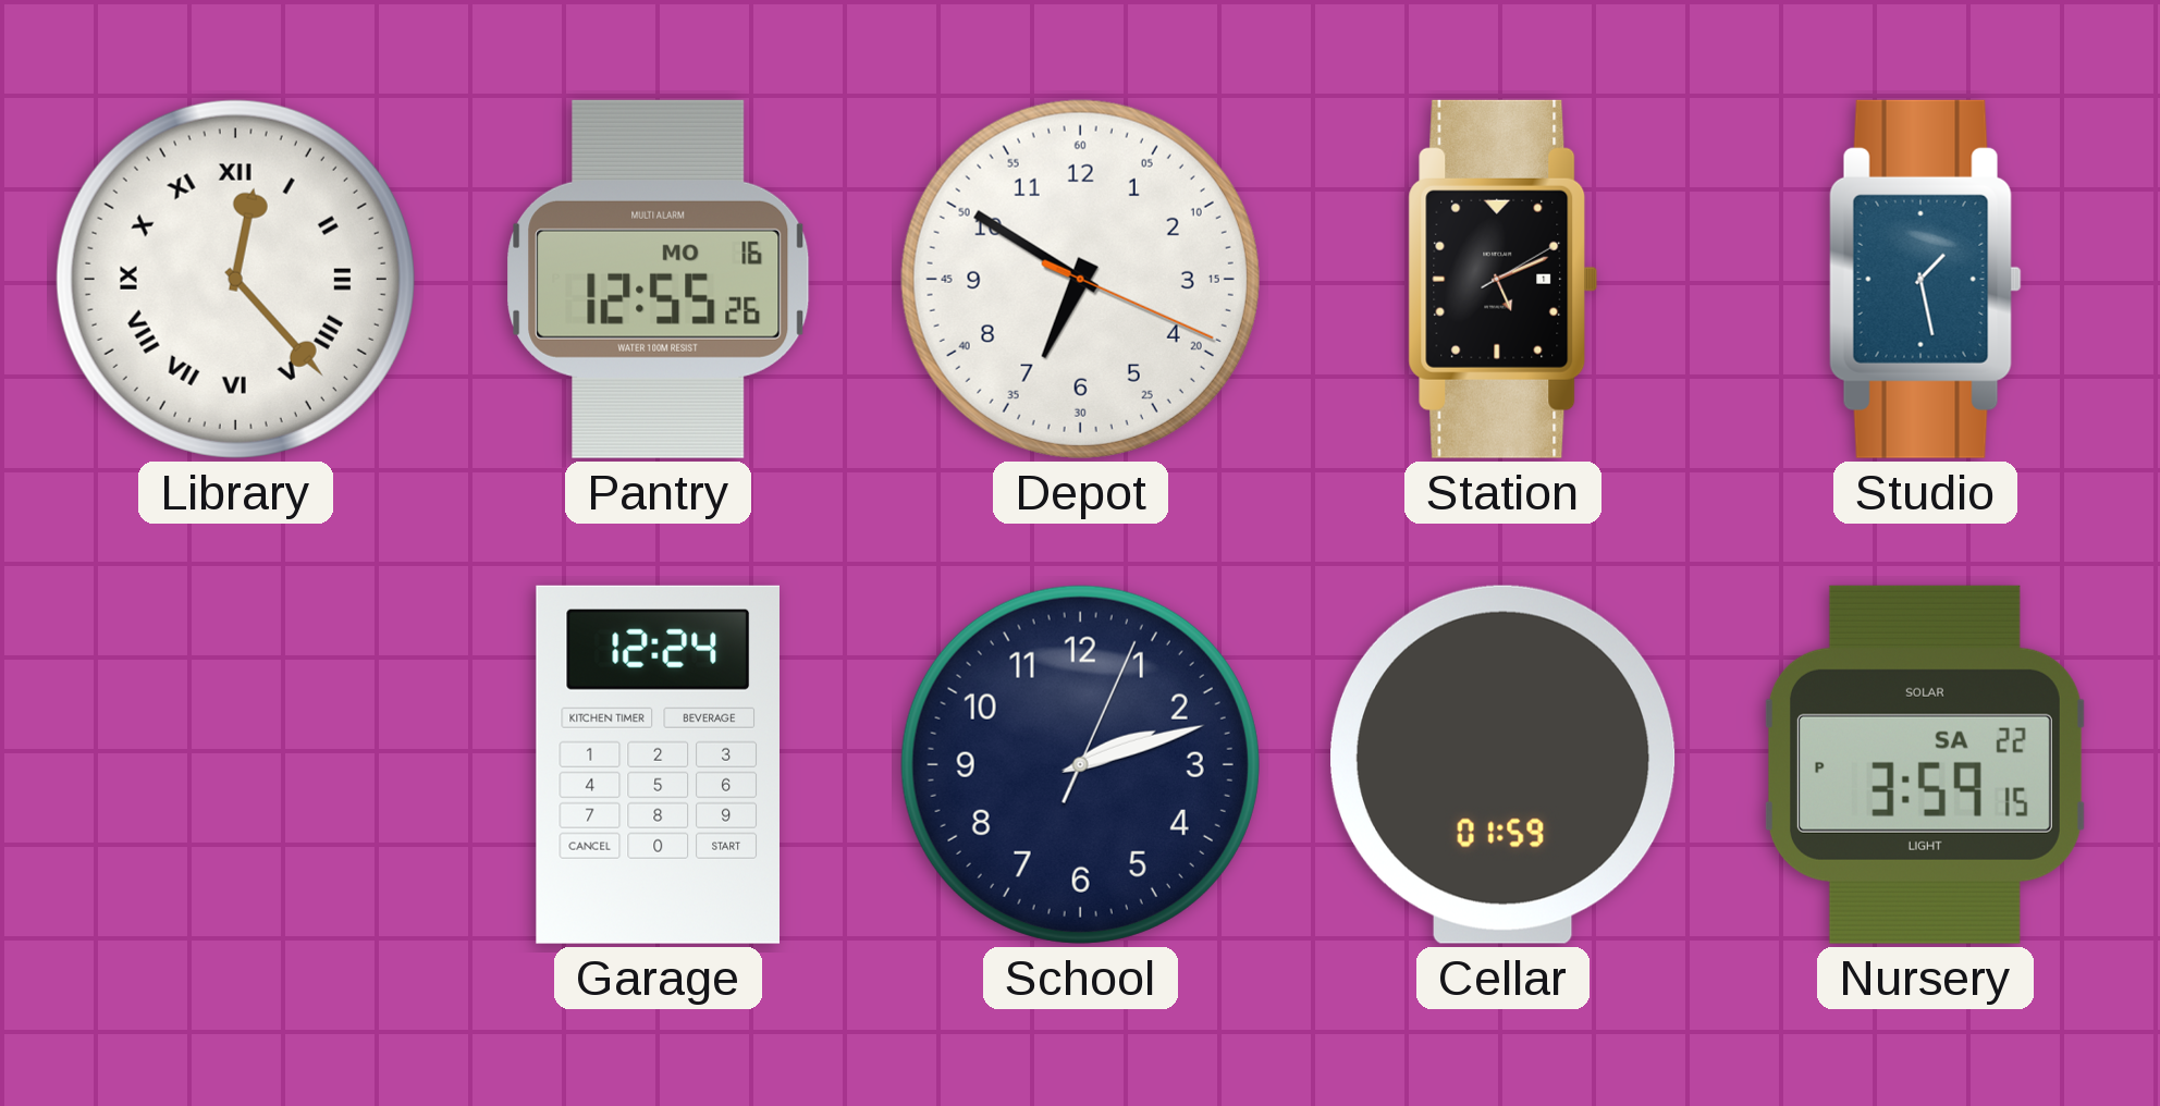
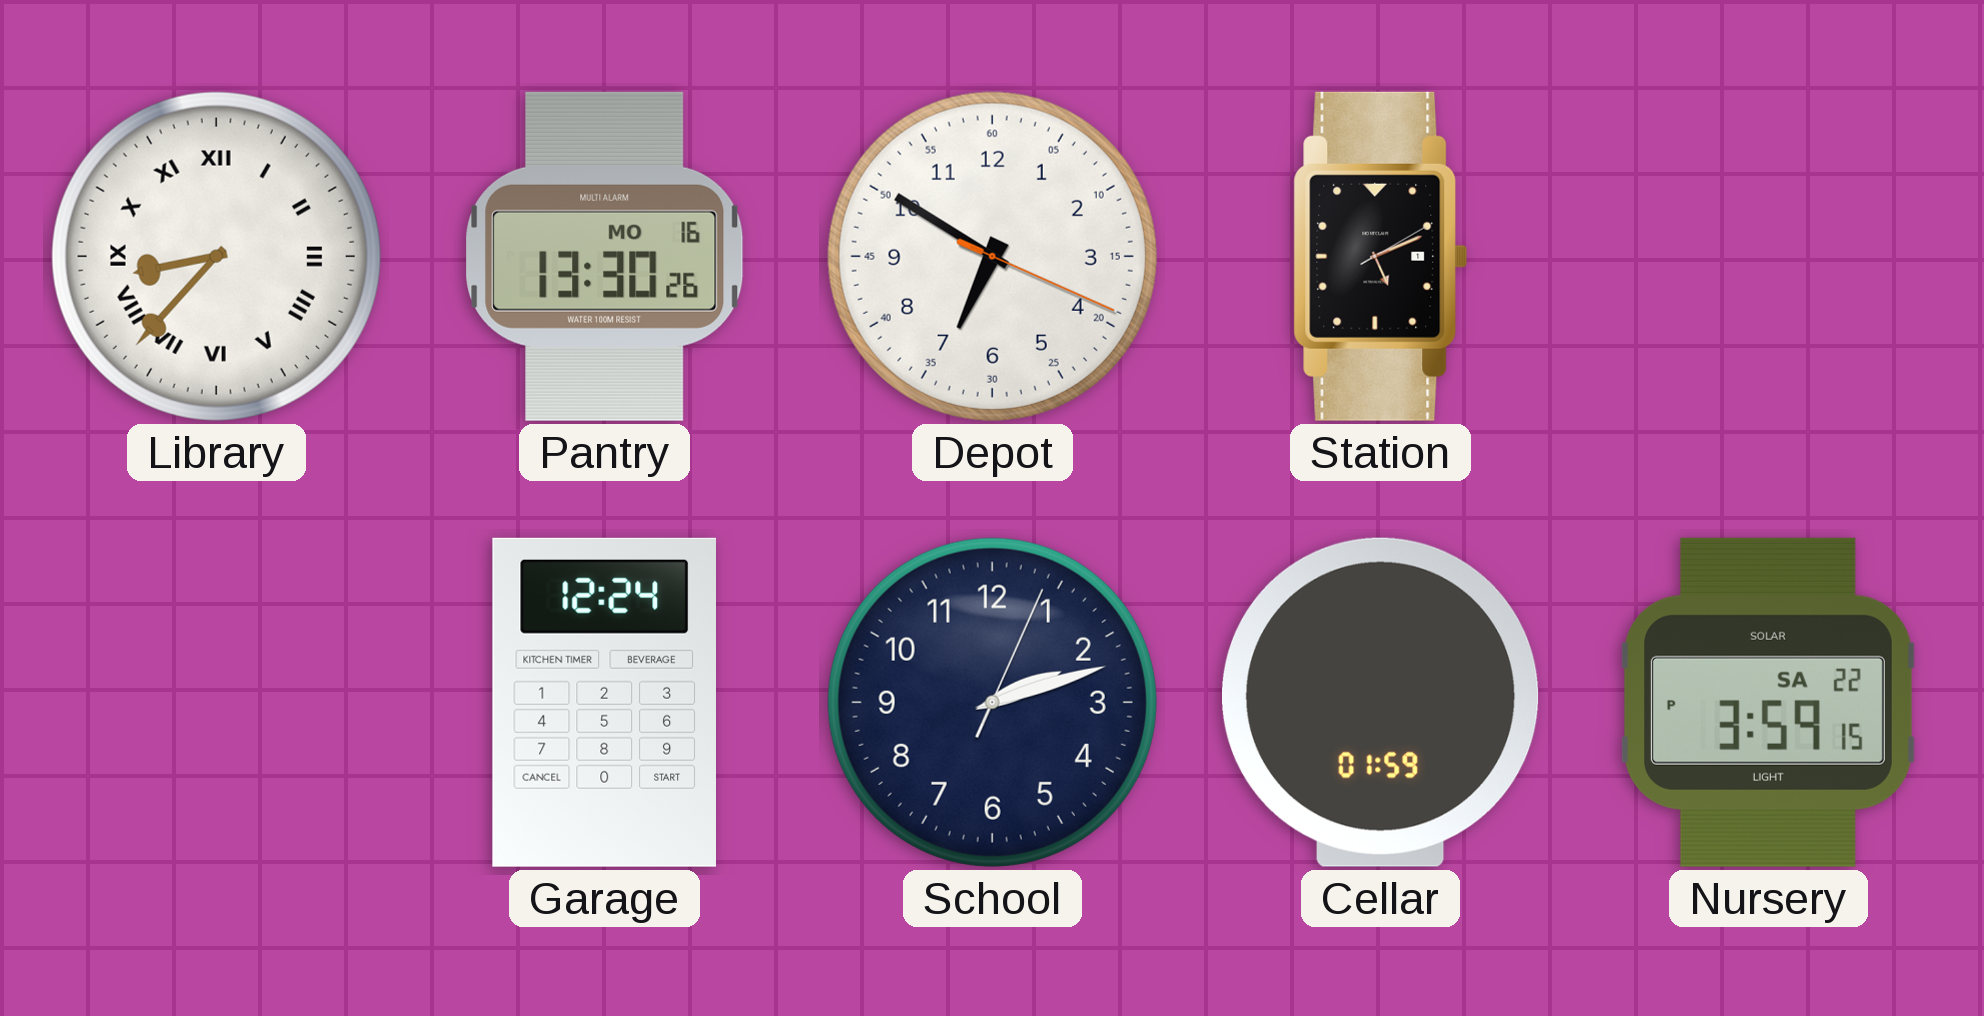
Library: 12:23 -> 8:37
Pantry: 12:55 -> 13:30
Studio: 1:28 -> none
